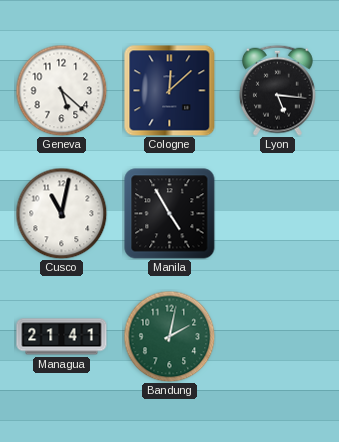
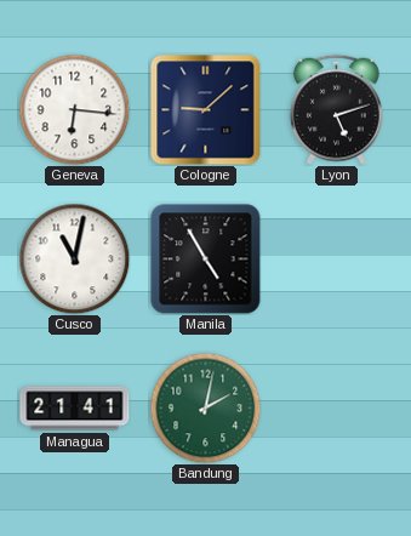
Geneva: 5:22 -> 6:16
Cologne: 12:08 -> 9:08
Lyon: 5:16 -> 5:12
